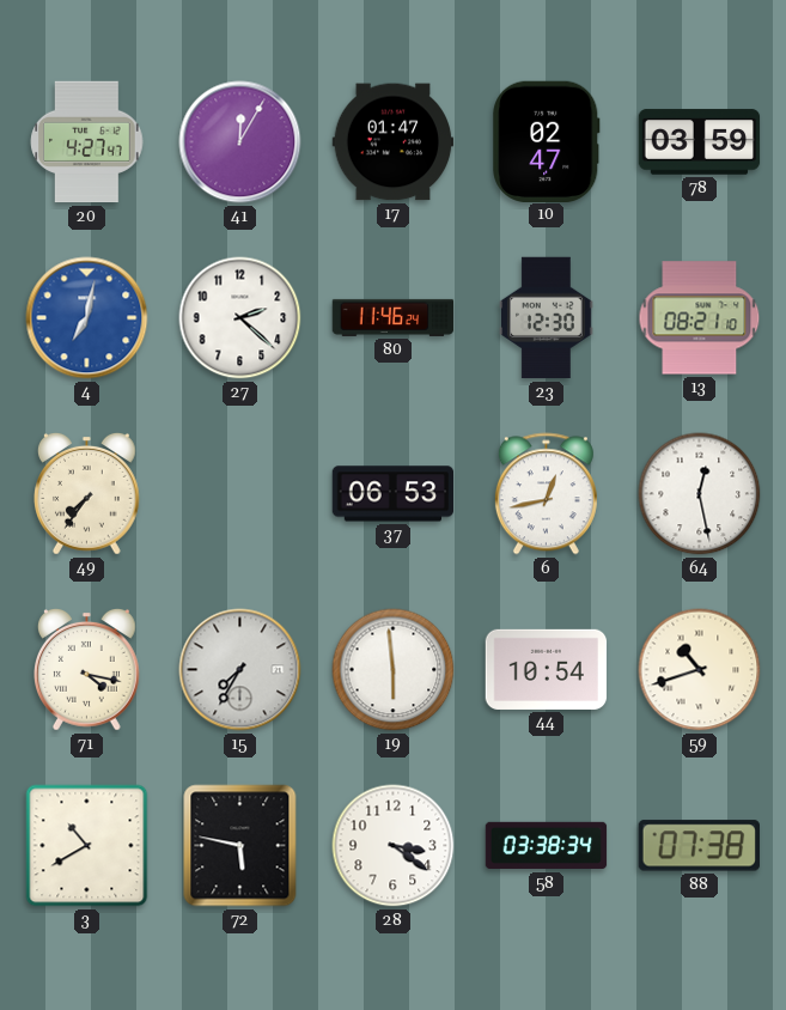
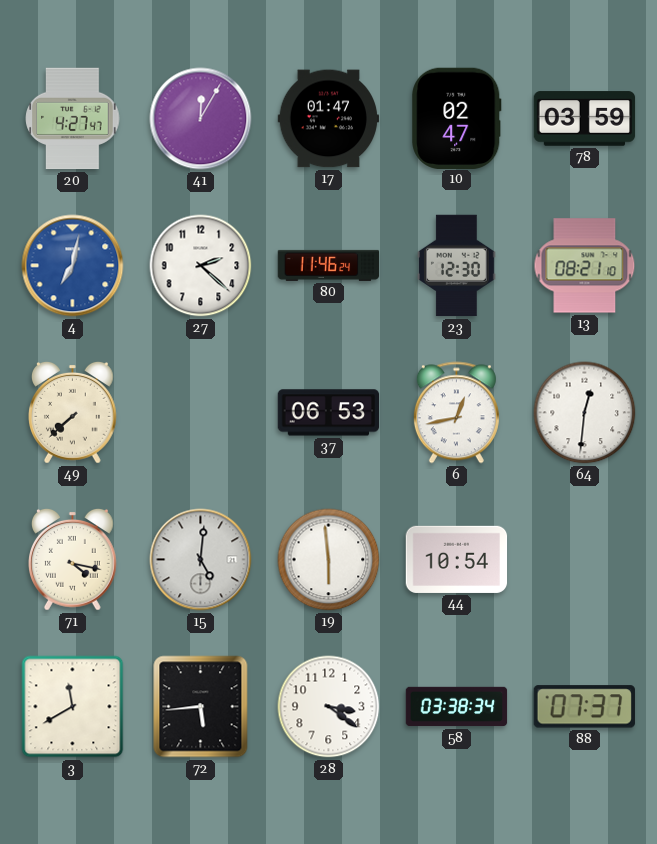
49: 7:36 -> 7:38
64: 12:28 -> 12:31
15: 7:35 -> 5:01
59: 10:42 -> none
3: 10:40 -> 11:40
72: 5:47 -> 5:44
88: 07:38 -> 07:37
